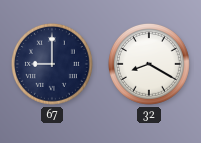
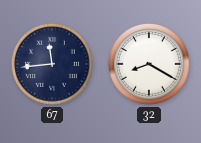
67: 9:00 -> 11:44
